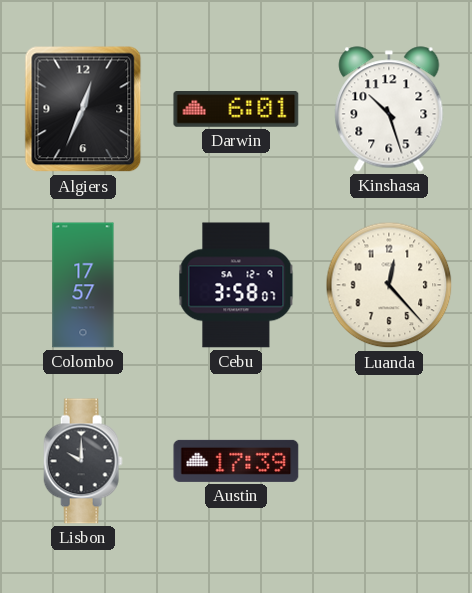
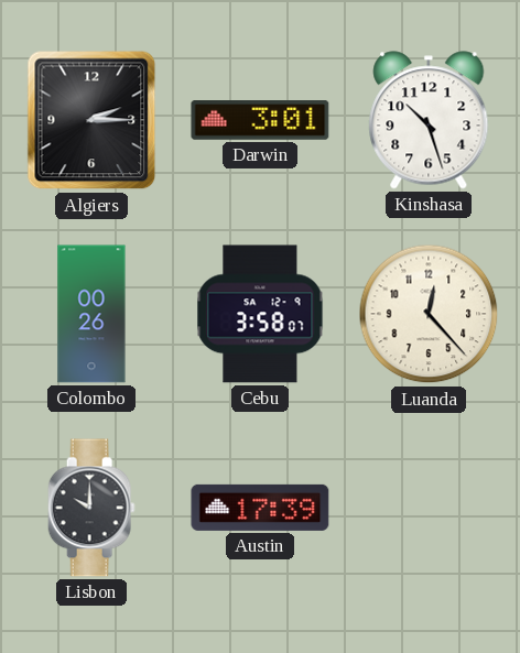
Algiers: 12:34 -> 2:15
Darwin: 6:01 -> 3:01
Colombo: 17:57 -> 00:26
